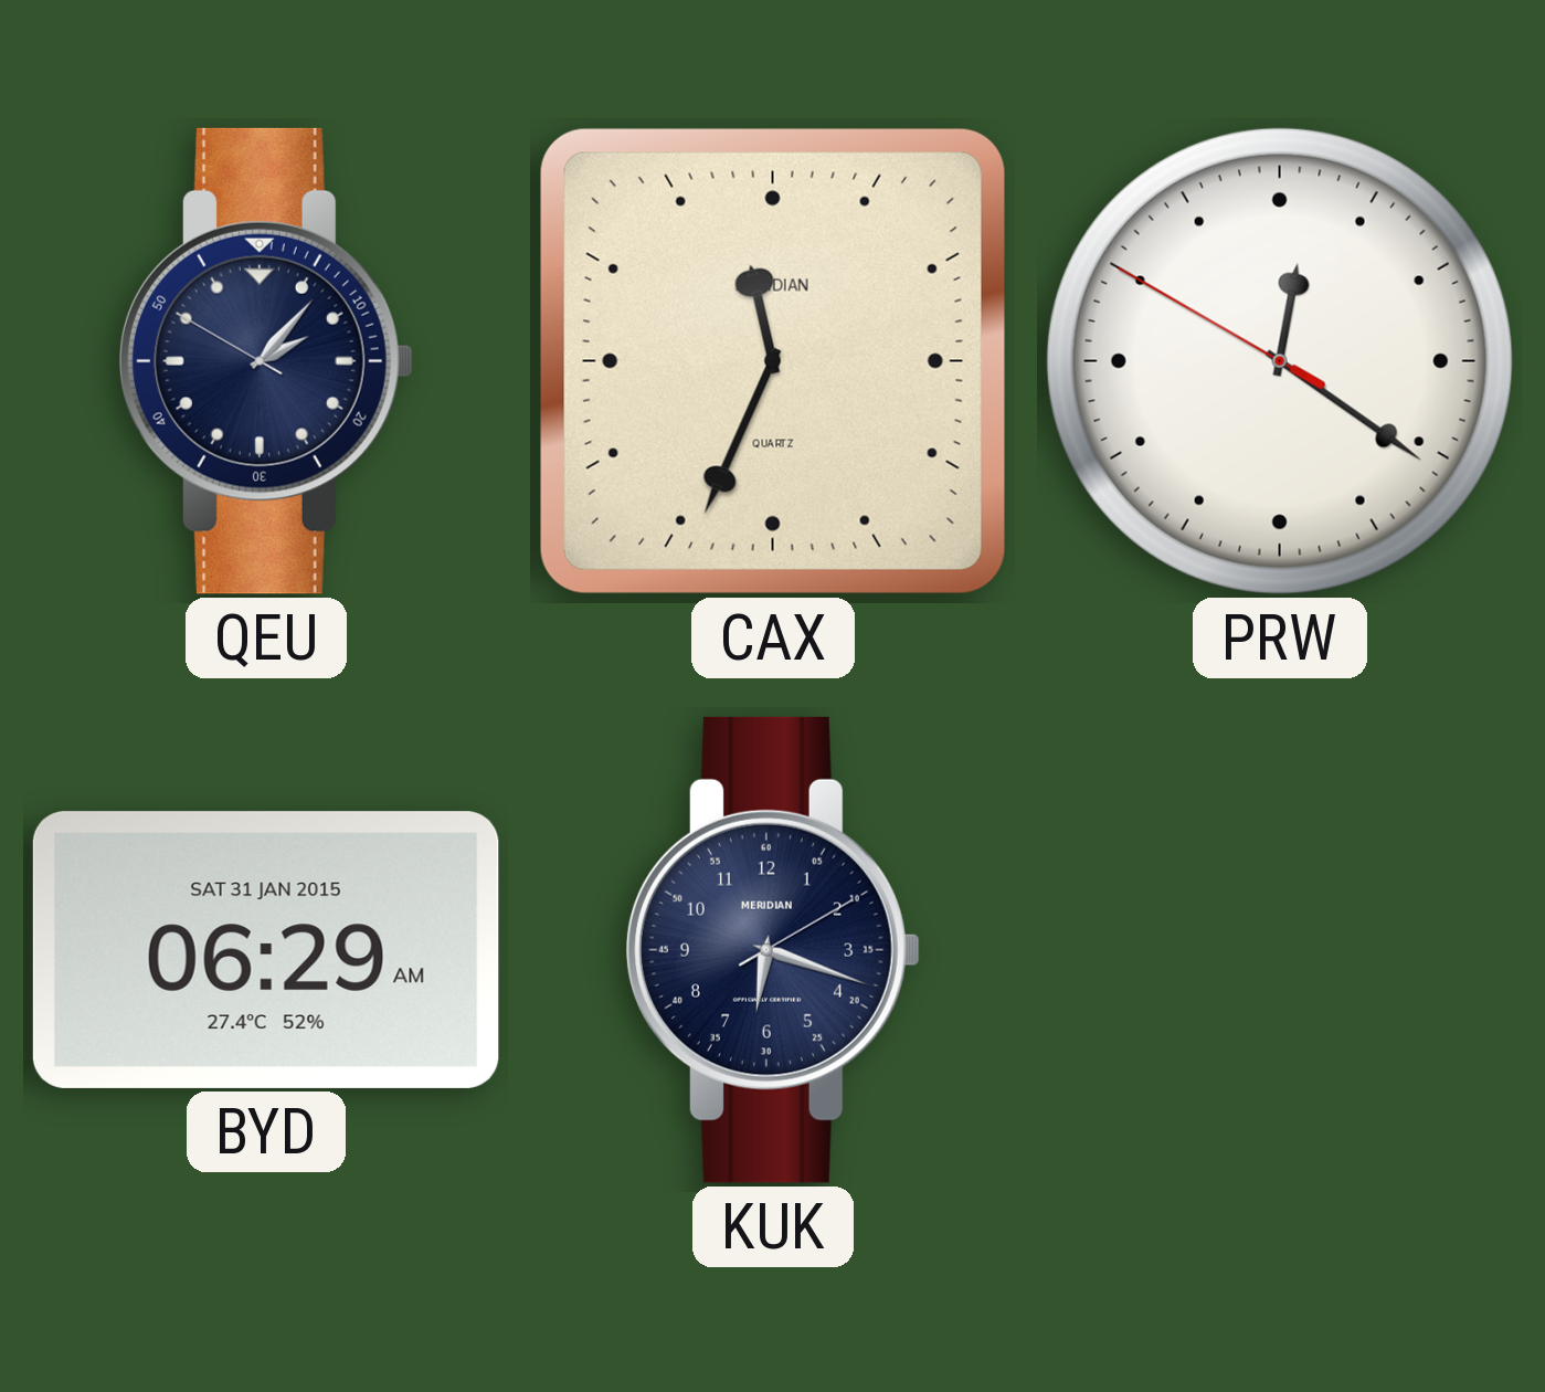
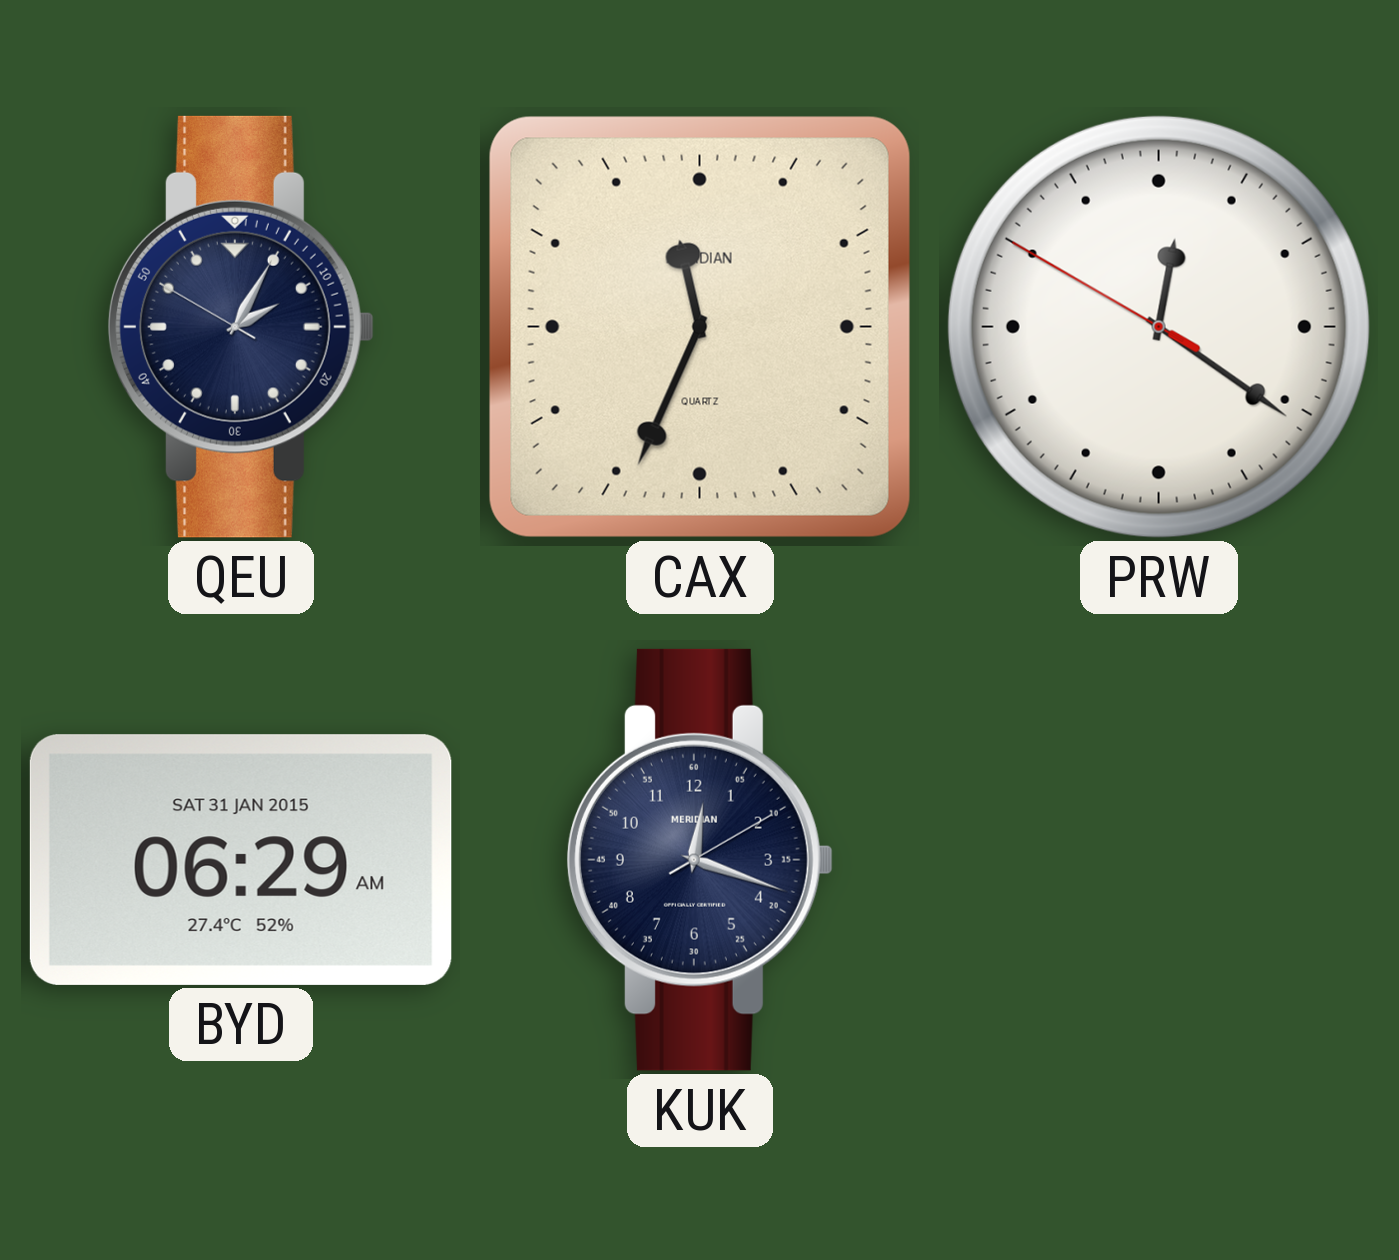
QEU: 2:06 -> 2:04
KUK: 6:18 -> 12:18
